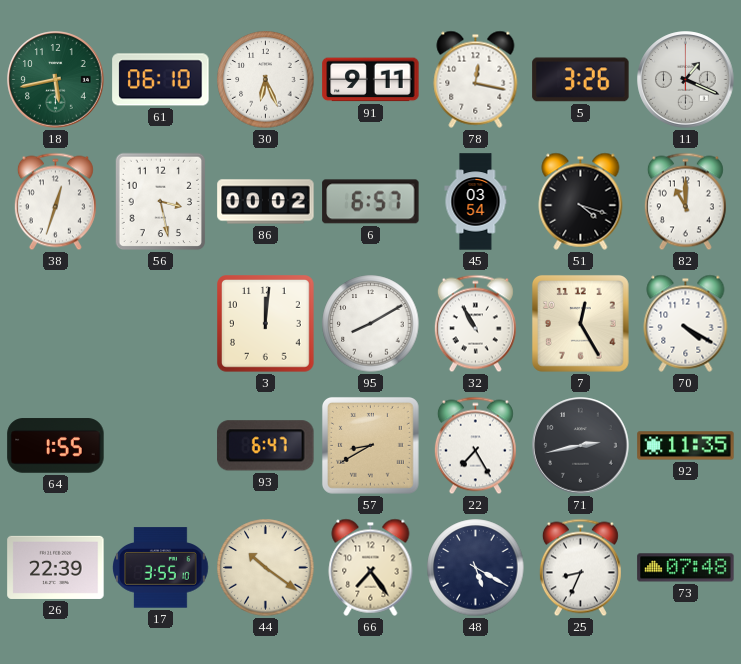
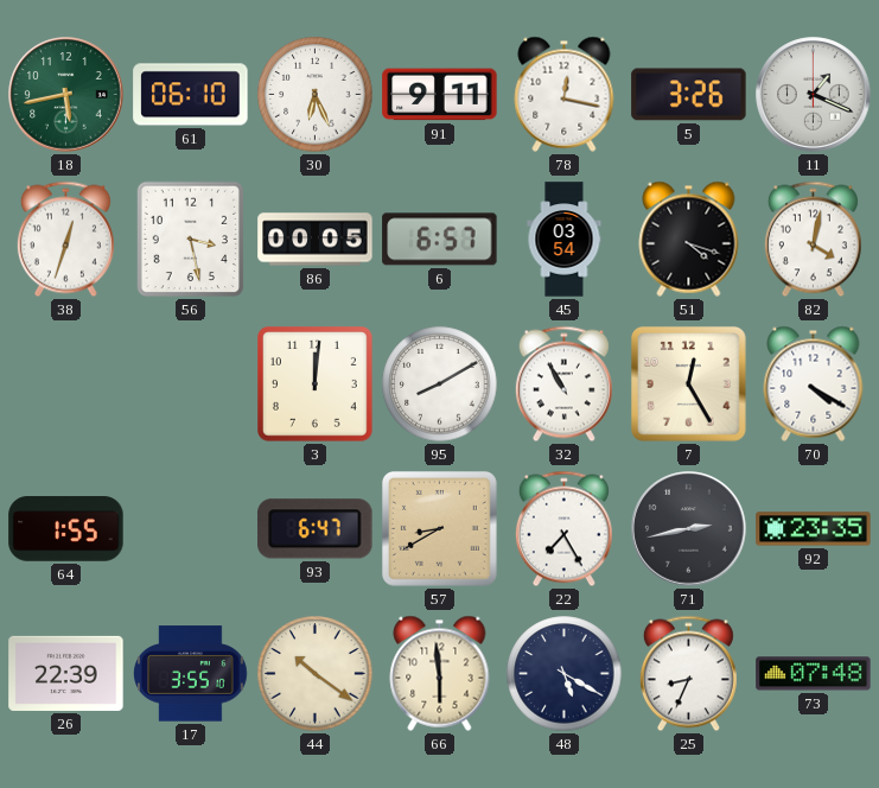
86: 00:02 -> 00:05
82: 11:00 -> 4:02
92: 11:35 -> 23:35
66: 7:24 -> 5:59
